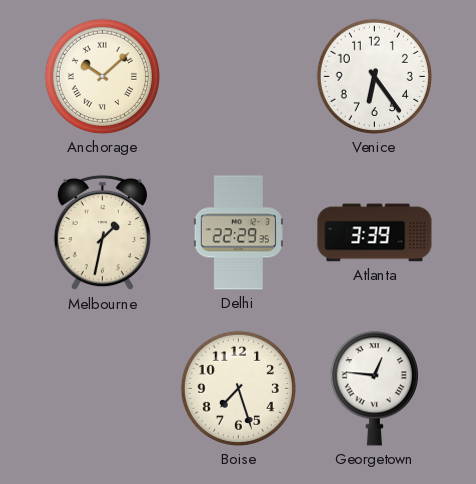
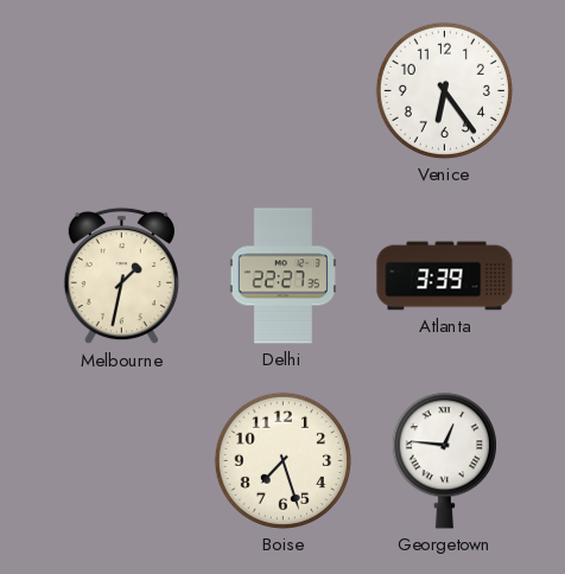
Anchorage: 10:08 -> none
Delhi: 22:29 -> 22:27
